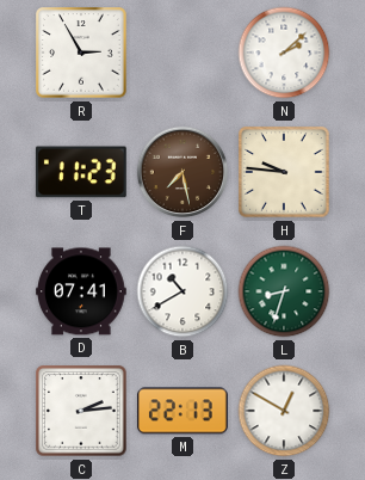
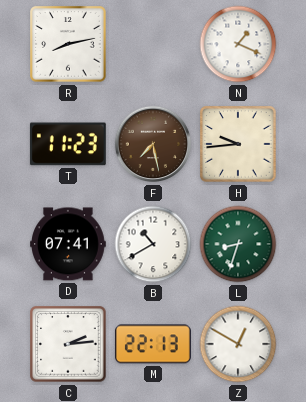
R: 2:55 -> 8:13
N: 2:08 -> 1:19
H: 9:46 -> 9:44
